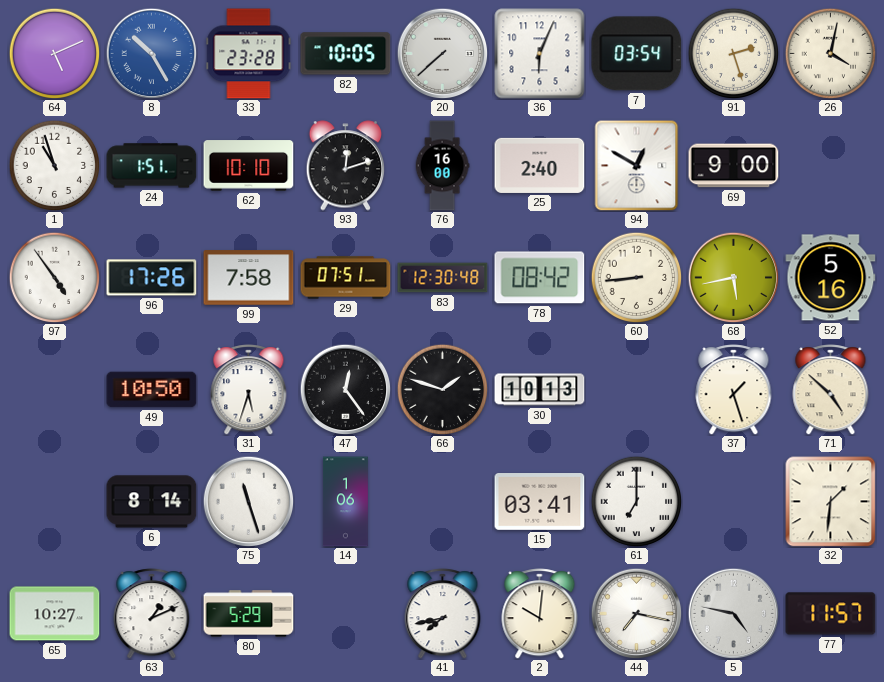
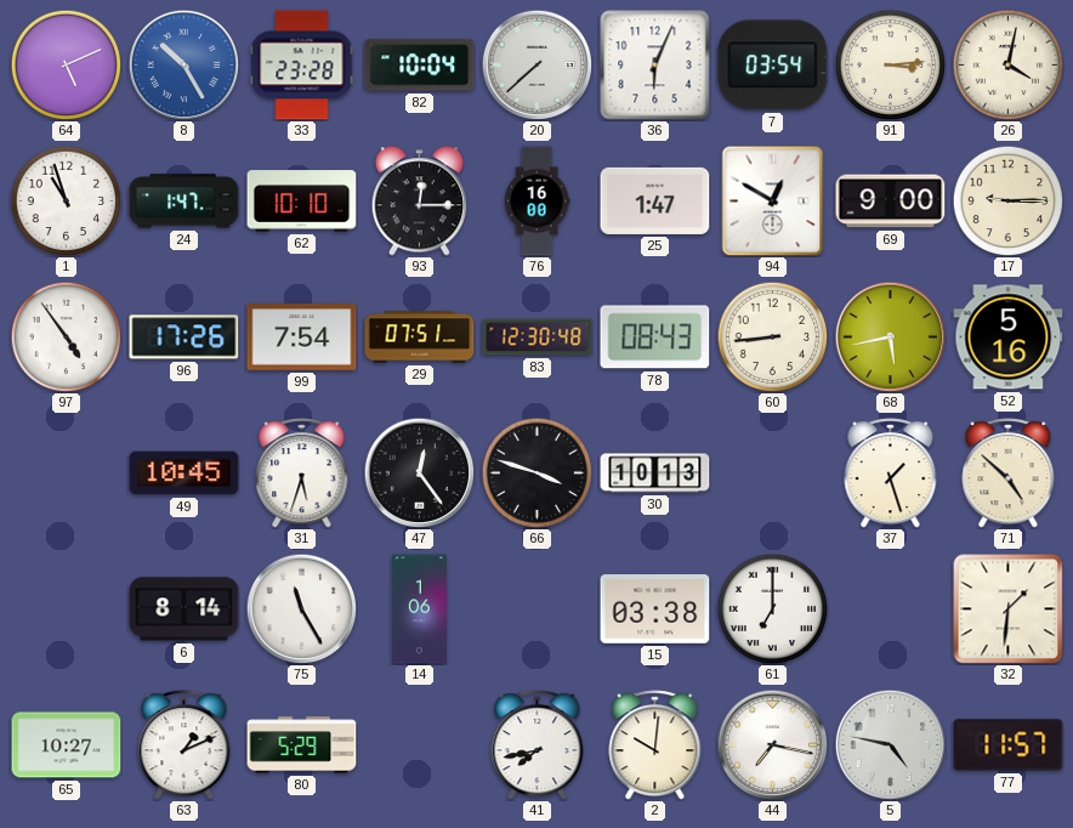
82: 10:05 -> 10:04
91: 2:27 -> 3:14
24: 1:51 -> 1:47
93: 12:12 -> 12:15
25: 2:40 -> 1:47
17: none -> 9:15
99: 7:58 -> 7:54
78: 08:42 -> 08:43
49: 10:50 -> 10:45
66: 1:48 -> 3:48
75: 11:27 -> 11:25
15: 03:41 -> 03:38
